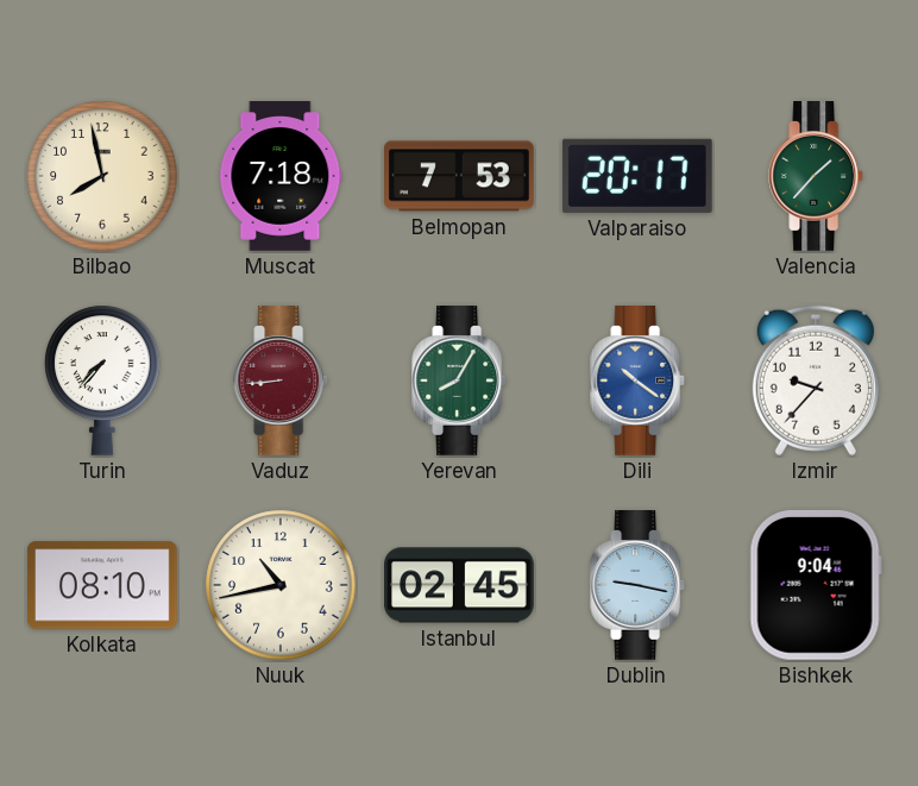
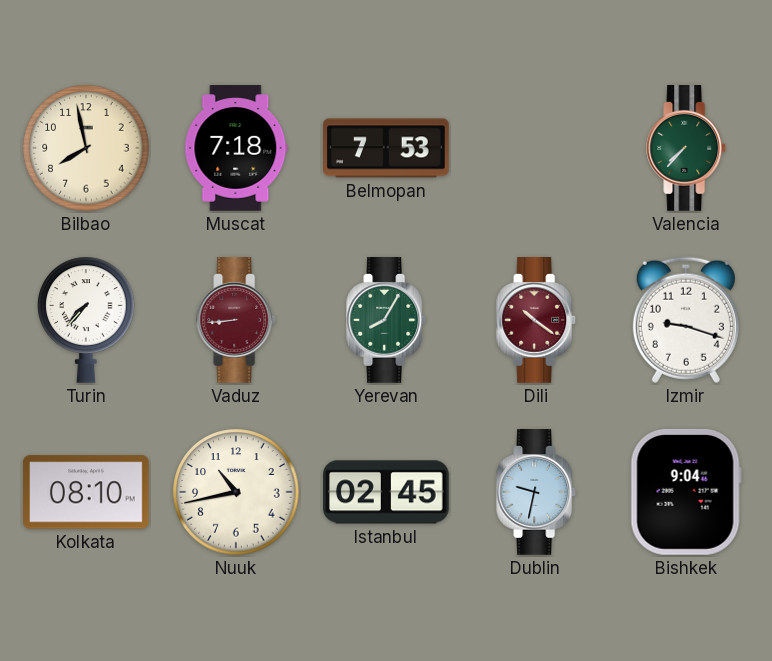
Valparaiso: 20:17 -> none
Valencia: 1:37 -> 7:37
Dili dial: blue -> burgundy
Izmir: 9:37 -> 9:18
Dublin: 9:17 -> 9:32
